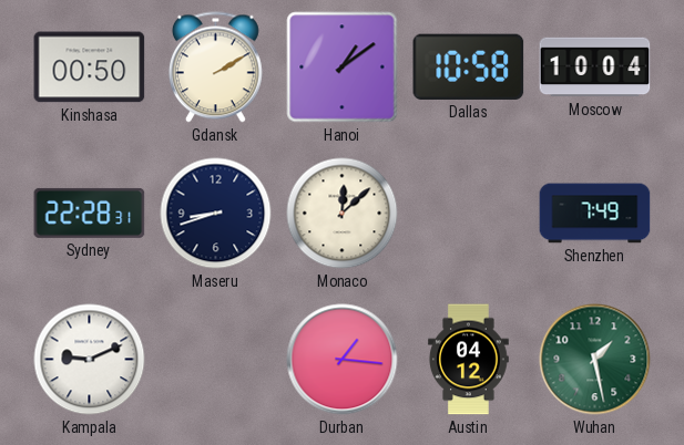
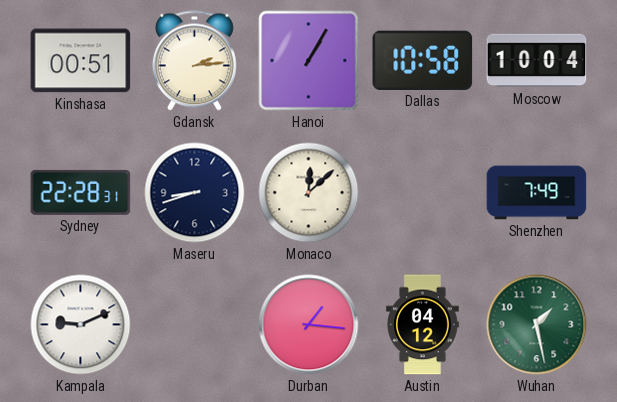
Kinshasa: 00:50 -> 00:51
Gdansk: 2:10 -> 2:14
Hanoi: 1:09 -> 1:05
